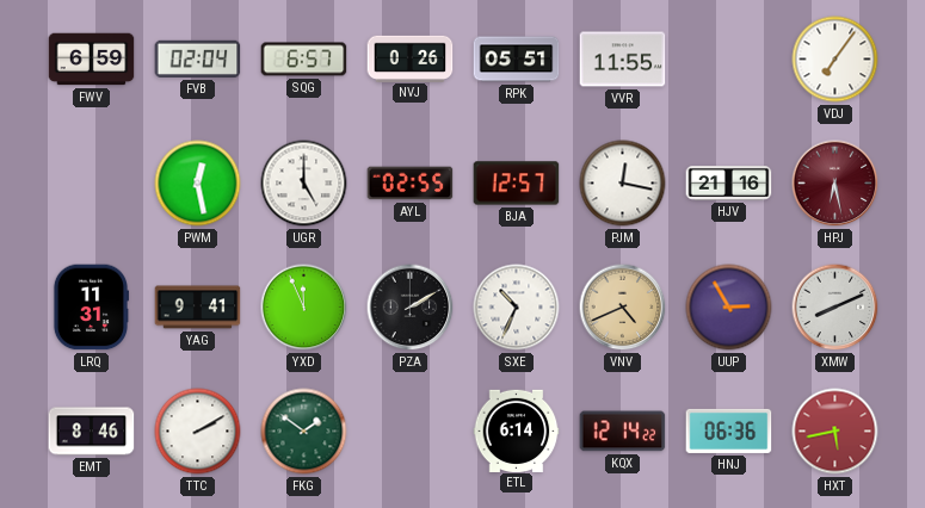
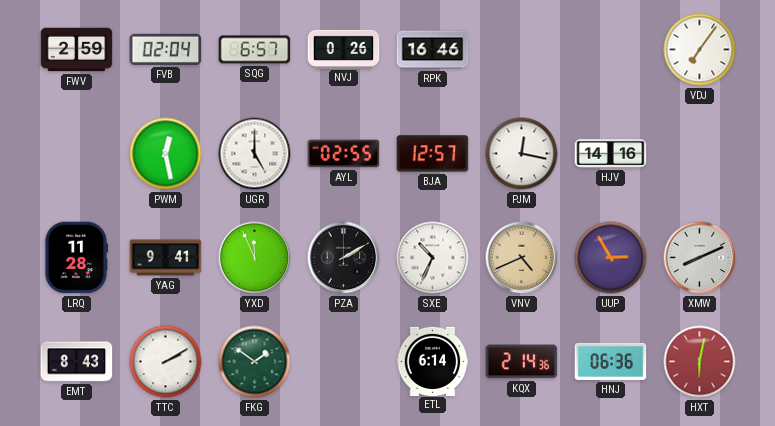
FWV: 6:59 -> 2:59
RPK: 05:51 -> 16:46
VVR: 11:55 -> none
HJV: 21:16 -> 14:16
HPJ: 6:28 -> none
LRQ: 11:31 -> 11:28
EMT: 8:46 -> 8:43
KQX: 12:14 -> 2:14
HXT: 5:43 -> 6:02
